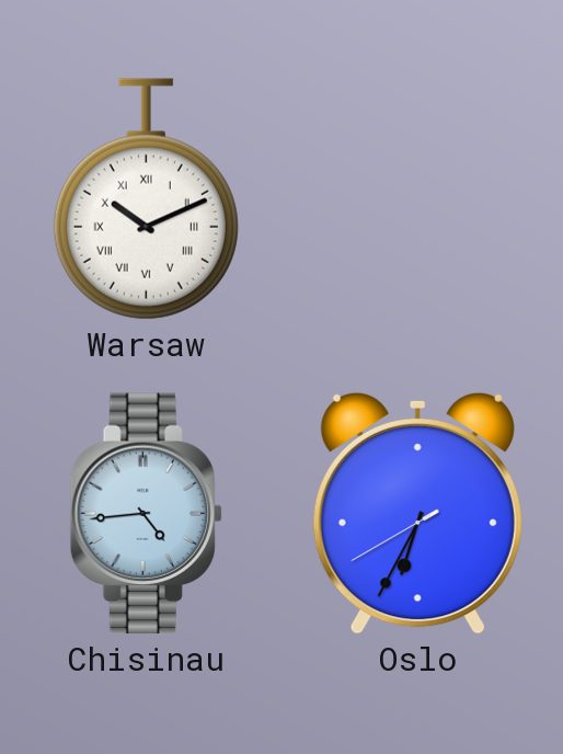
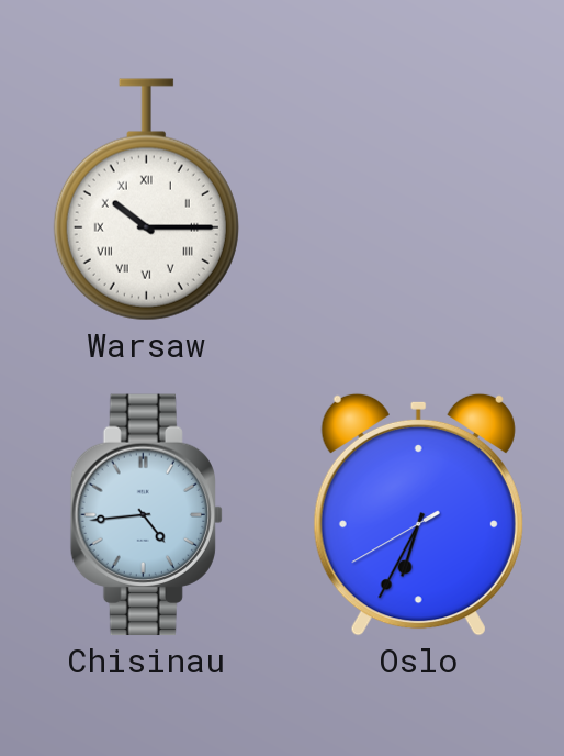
Warsaw: 10:11 -> 10:15
